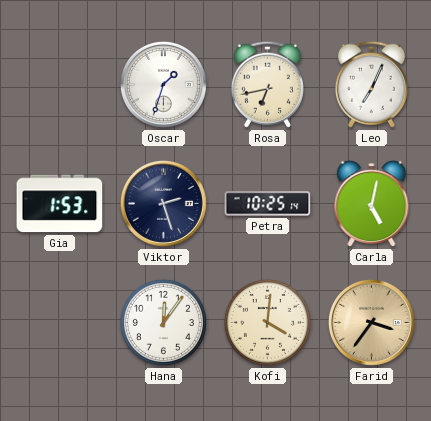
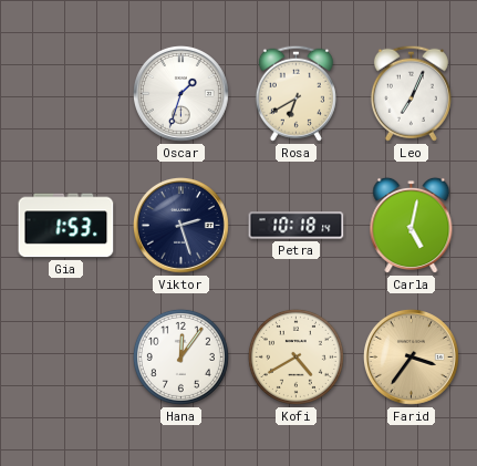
Rosa: 6:43 -> 6:40
Petra: 10:25 -> 10:18
Kofi: 4:01 -> 4:40
